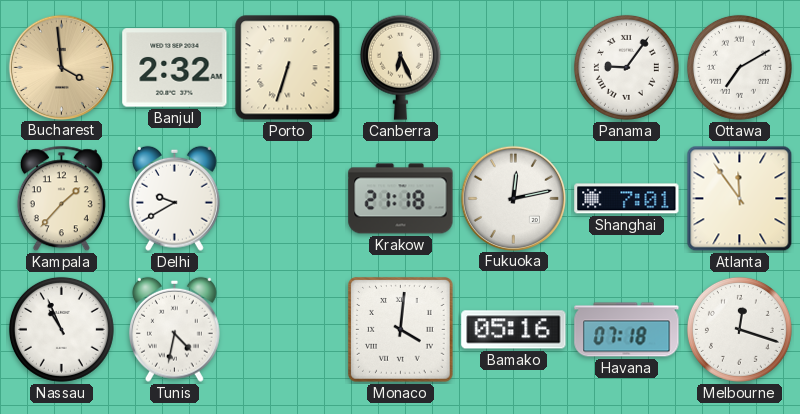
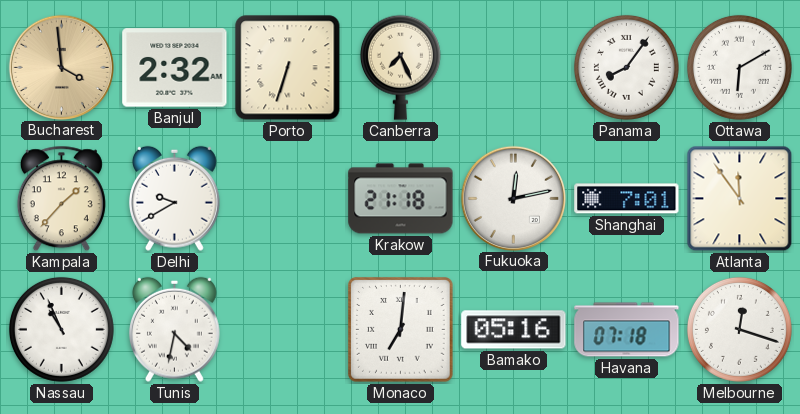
Canberra: 6:26 -> 7:26
Panama: 9:06 -> 8:06
Ottawa: 7:10 -> 6:10
Monaco: 4:01 -> 7:01
